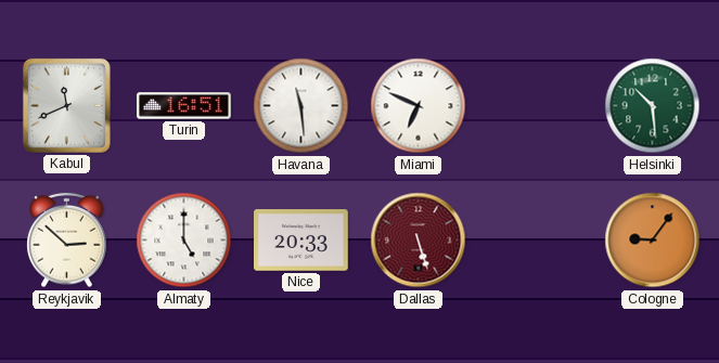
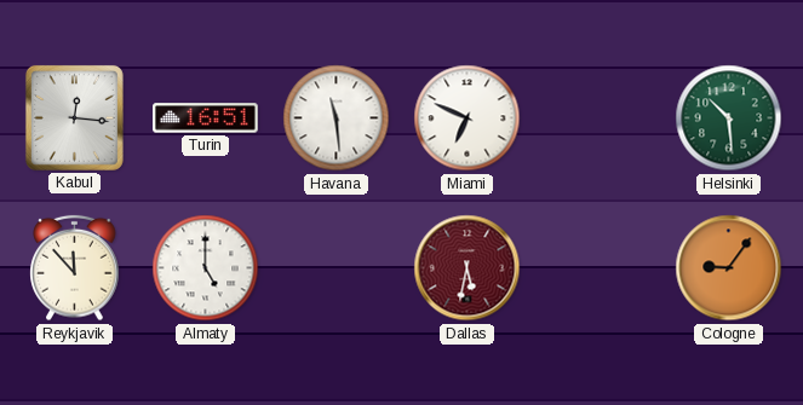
Kabul: 11:41 -> 12:16
Reykjavik: 2:52 -> 11:53
Nice: 20:33 -> none
Dallas: 5:27 -> 5:32
